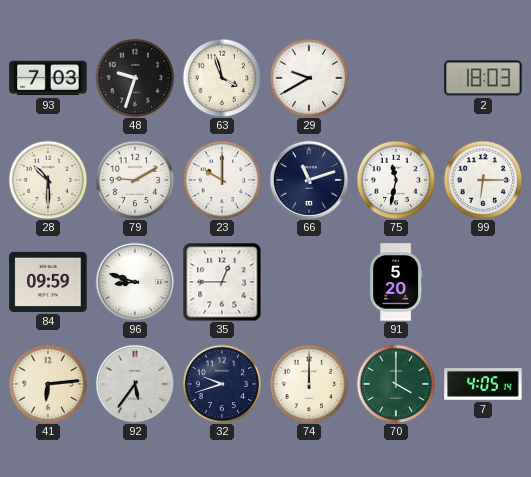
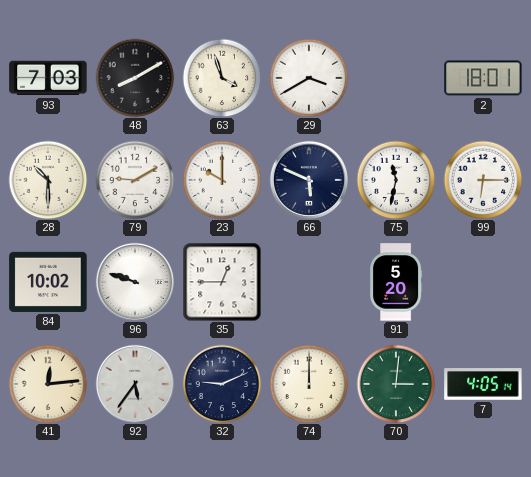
48: 9:33 -> 8:10
29: 9:40 -> 3:40
2: 18:03 -> 18:01
66: 11:12 -> 5:49
84: 09:59 -> 10:02
96: 8:48 -> 9:48
41: 6:14 -> 12:14
32: 9:42 -> 9:11
70: 4:00 -> 3:01
